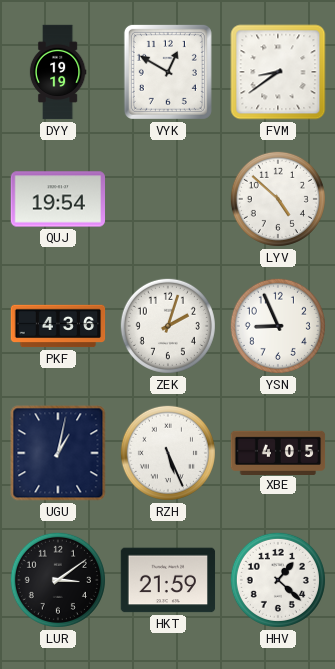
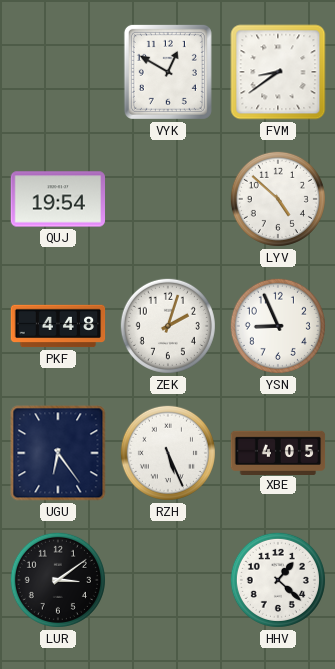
DYY: 19:19 -> none
PKF: 4:36 -> 4:48
UGU: 1:02 -> 6:24
HKT: 21:59 -> none
